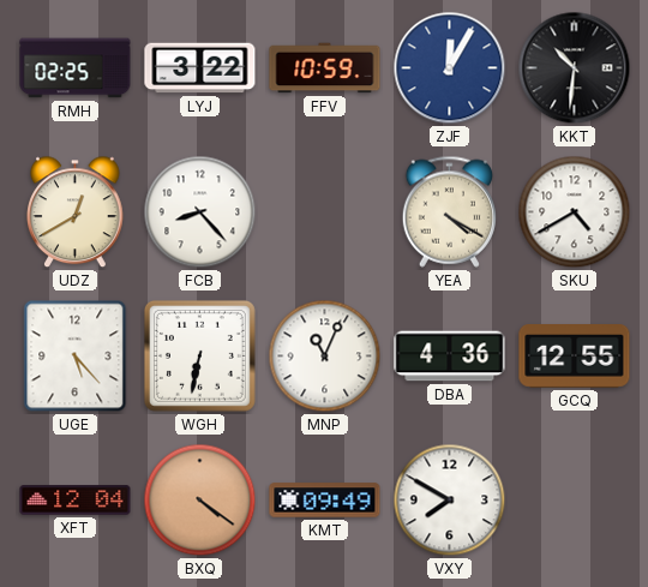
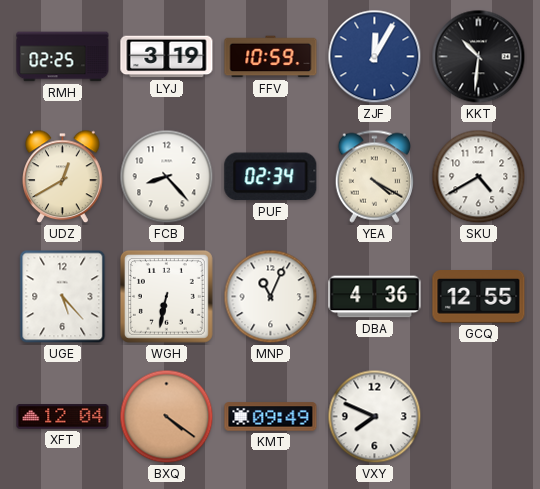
LYJ: 3:22 -> 3:19
PUF: none -> 02:34
VXY: 7:50 -> 7:49
